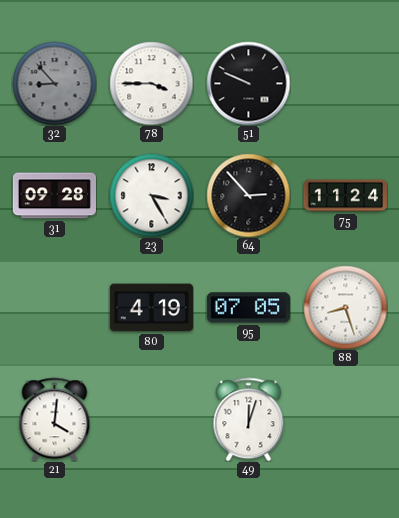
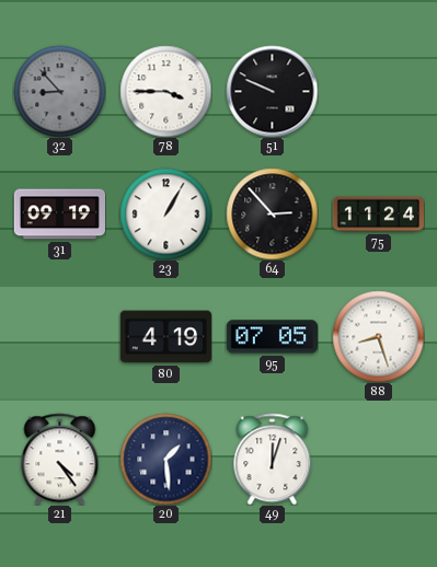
31: 09:28 -> 09:19
23: 3:25 -> 1:05
21: 4:01 -> 4:24
20: none -> 1:29
